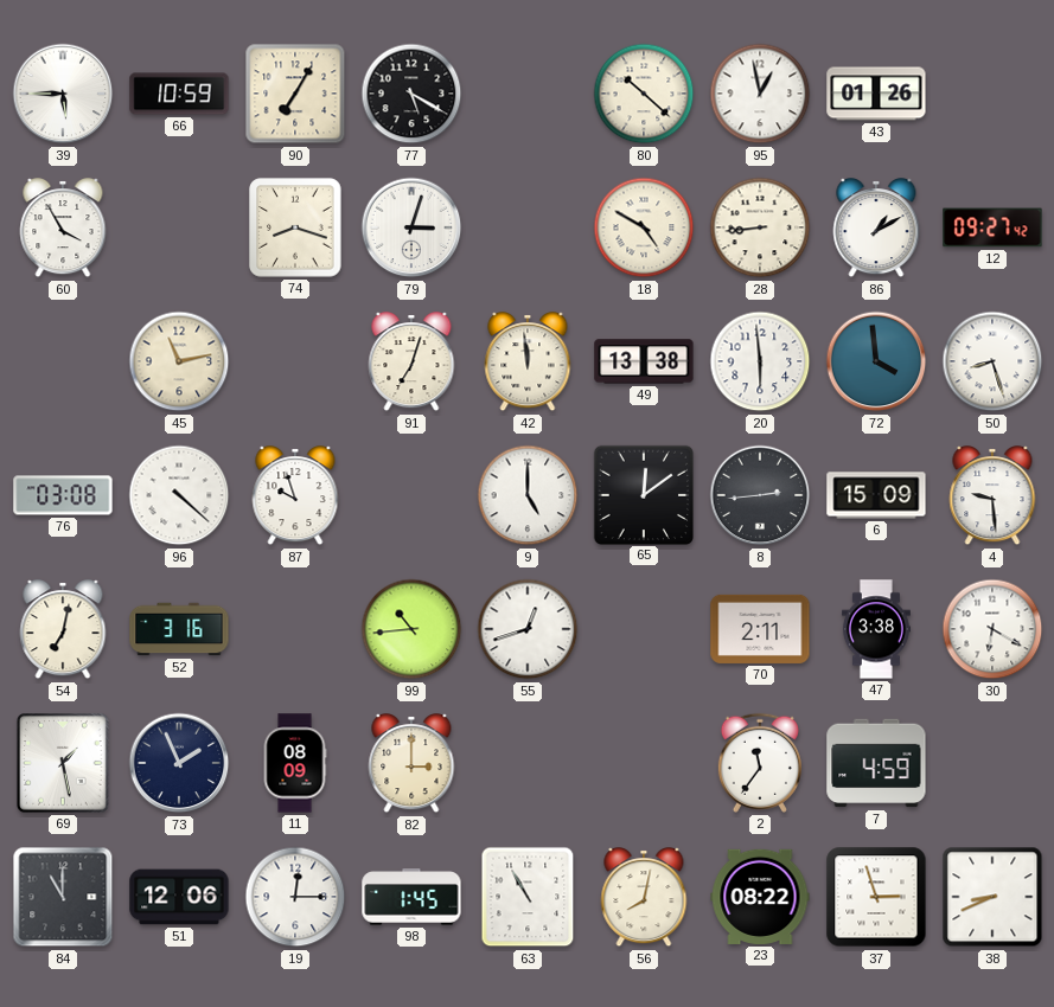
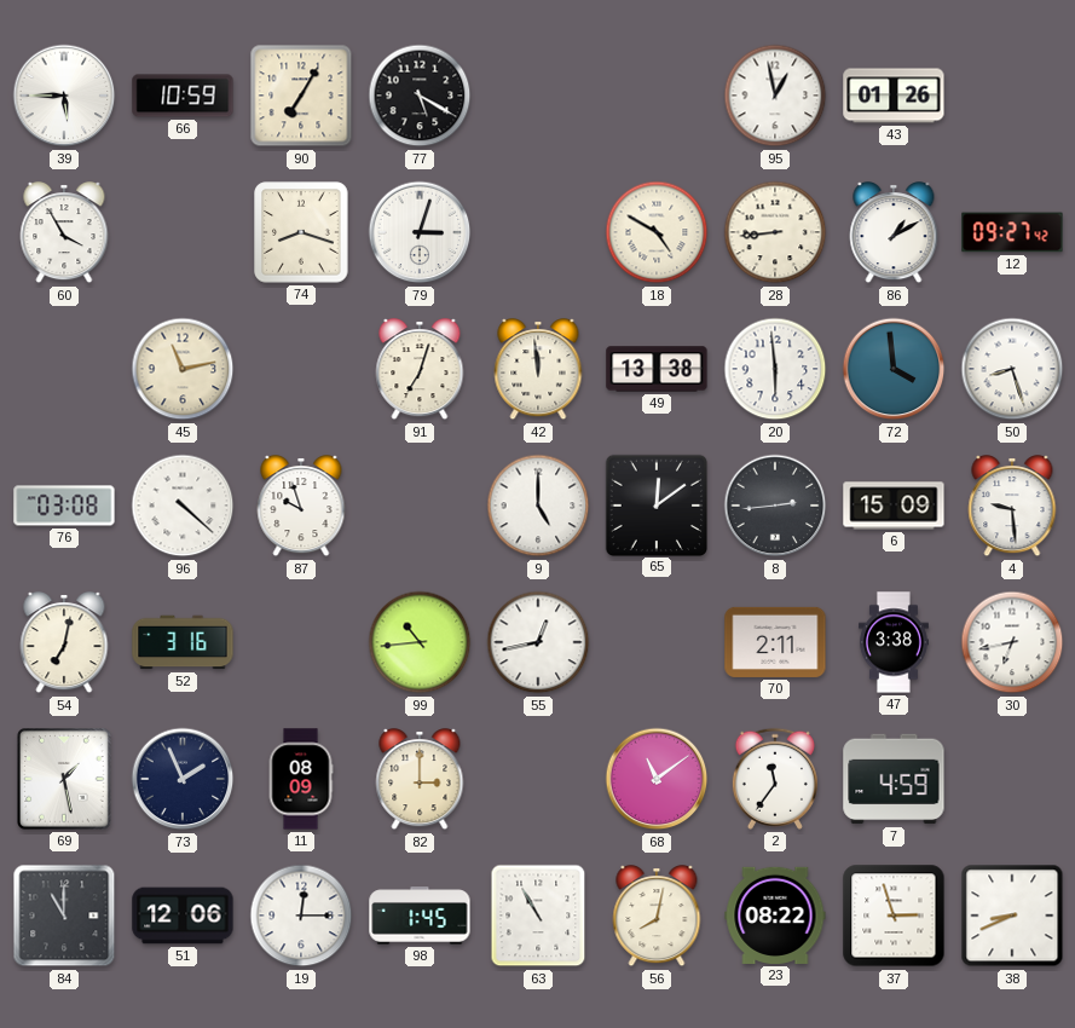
80: 10:22 -> none
55: 12:42 -> 12:43
30: 6:20 -> 6:43
68: none -> 11:09
